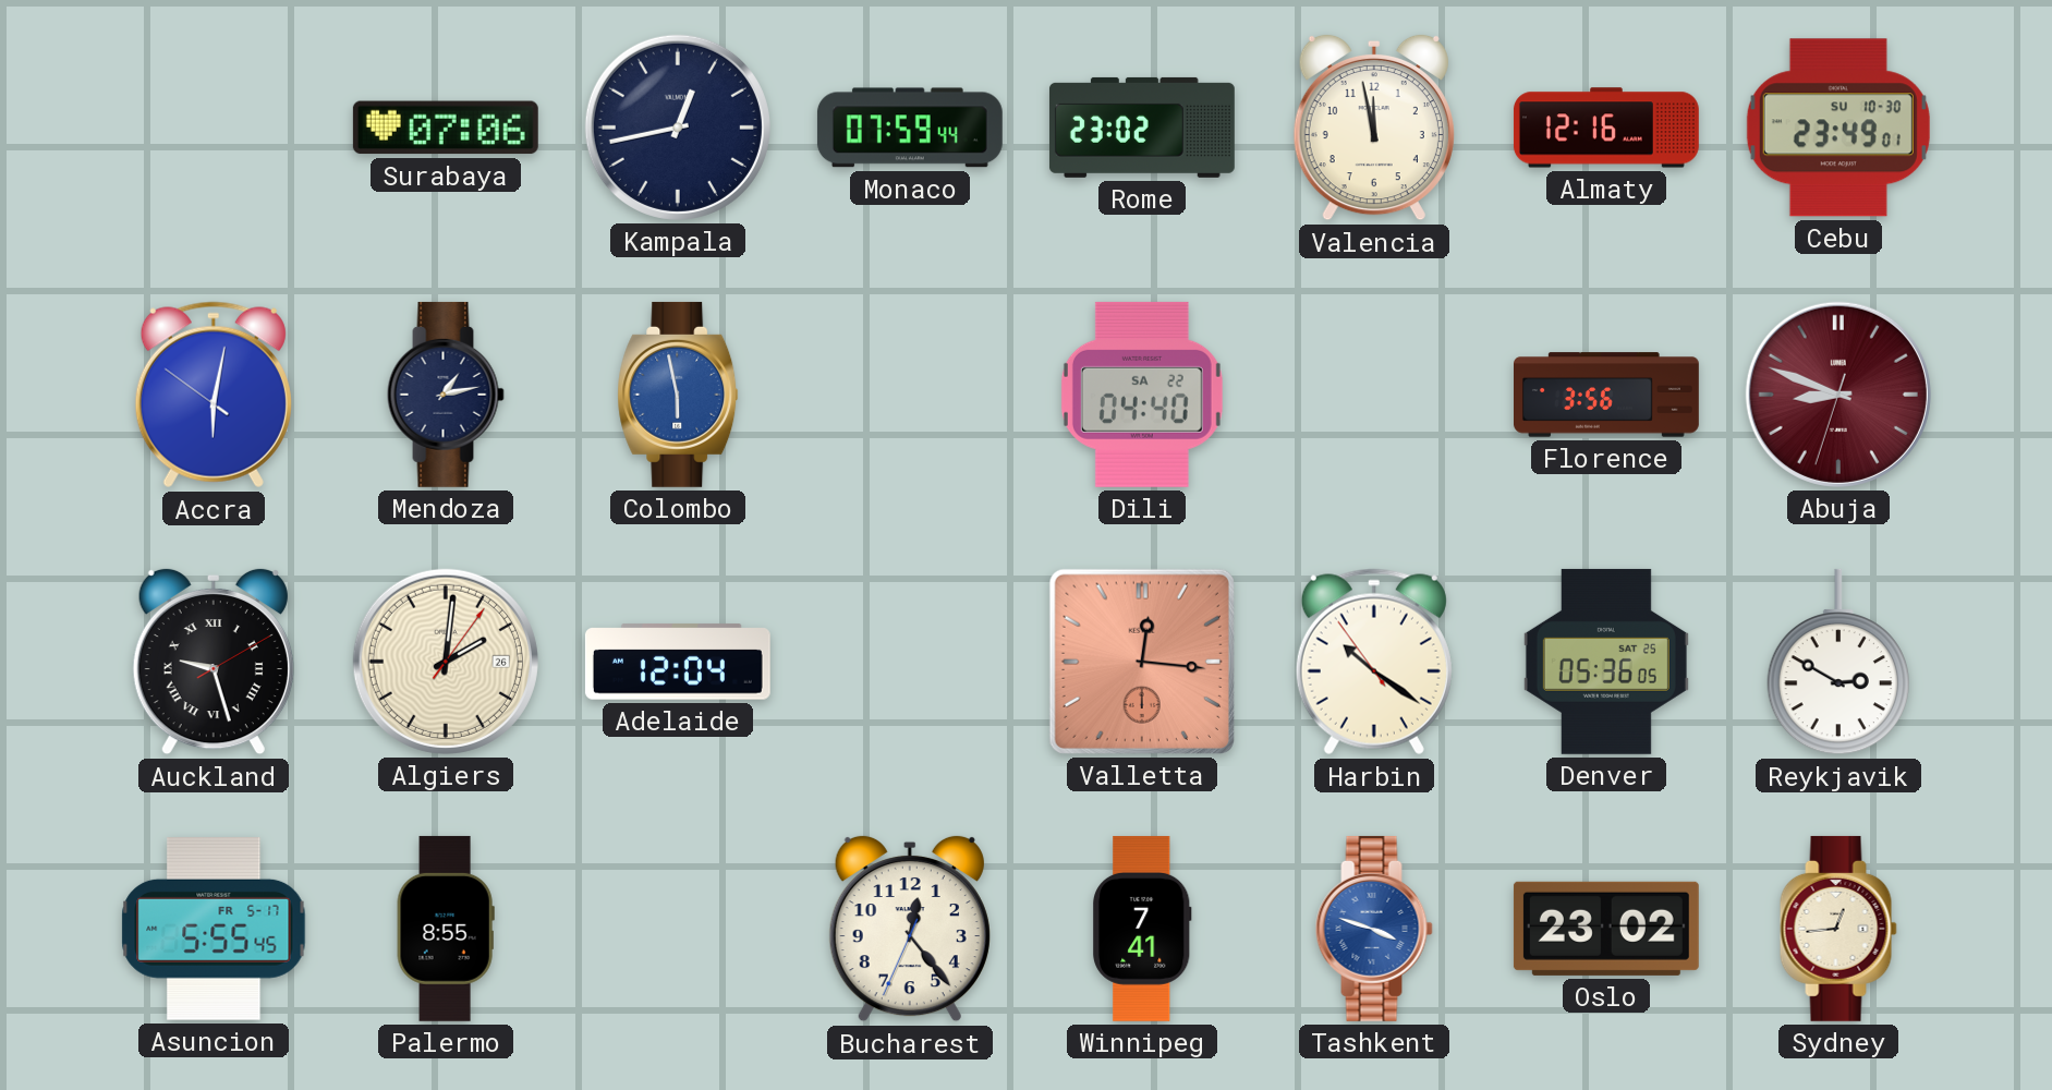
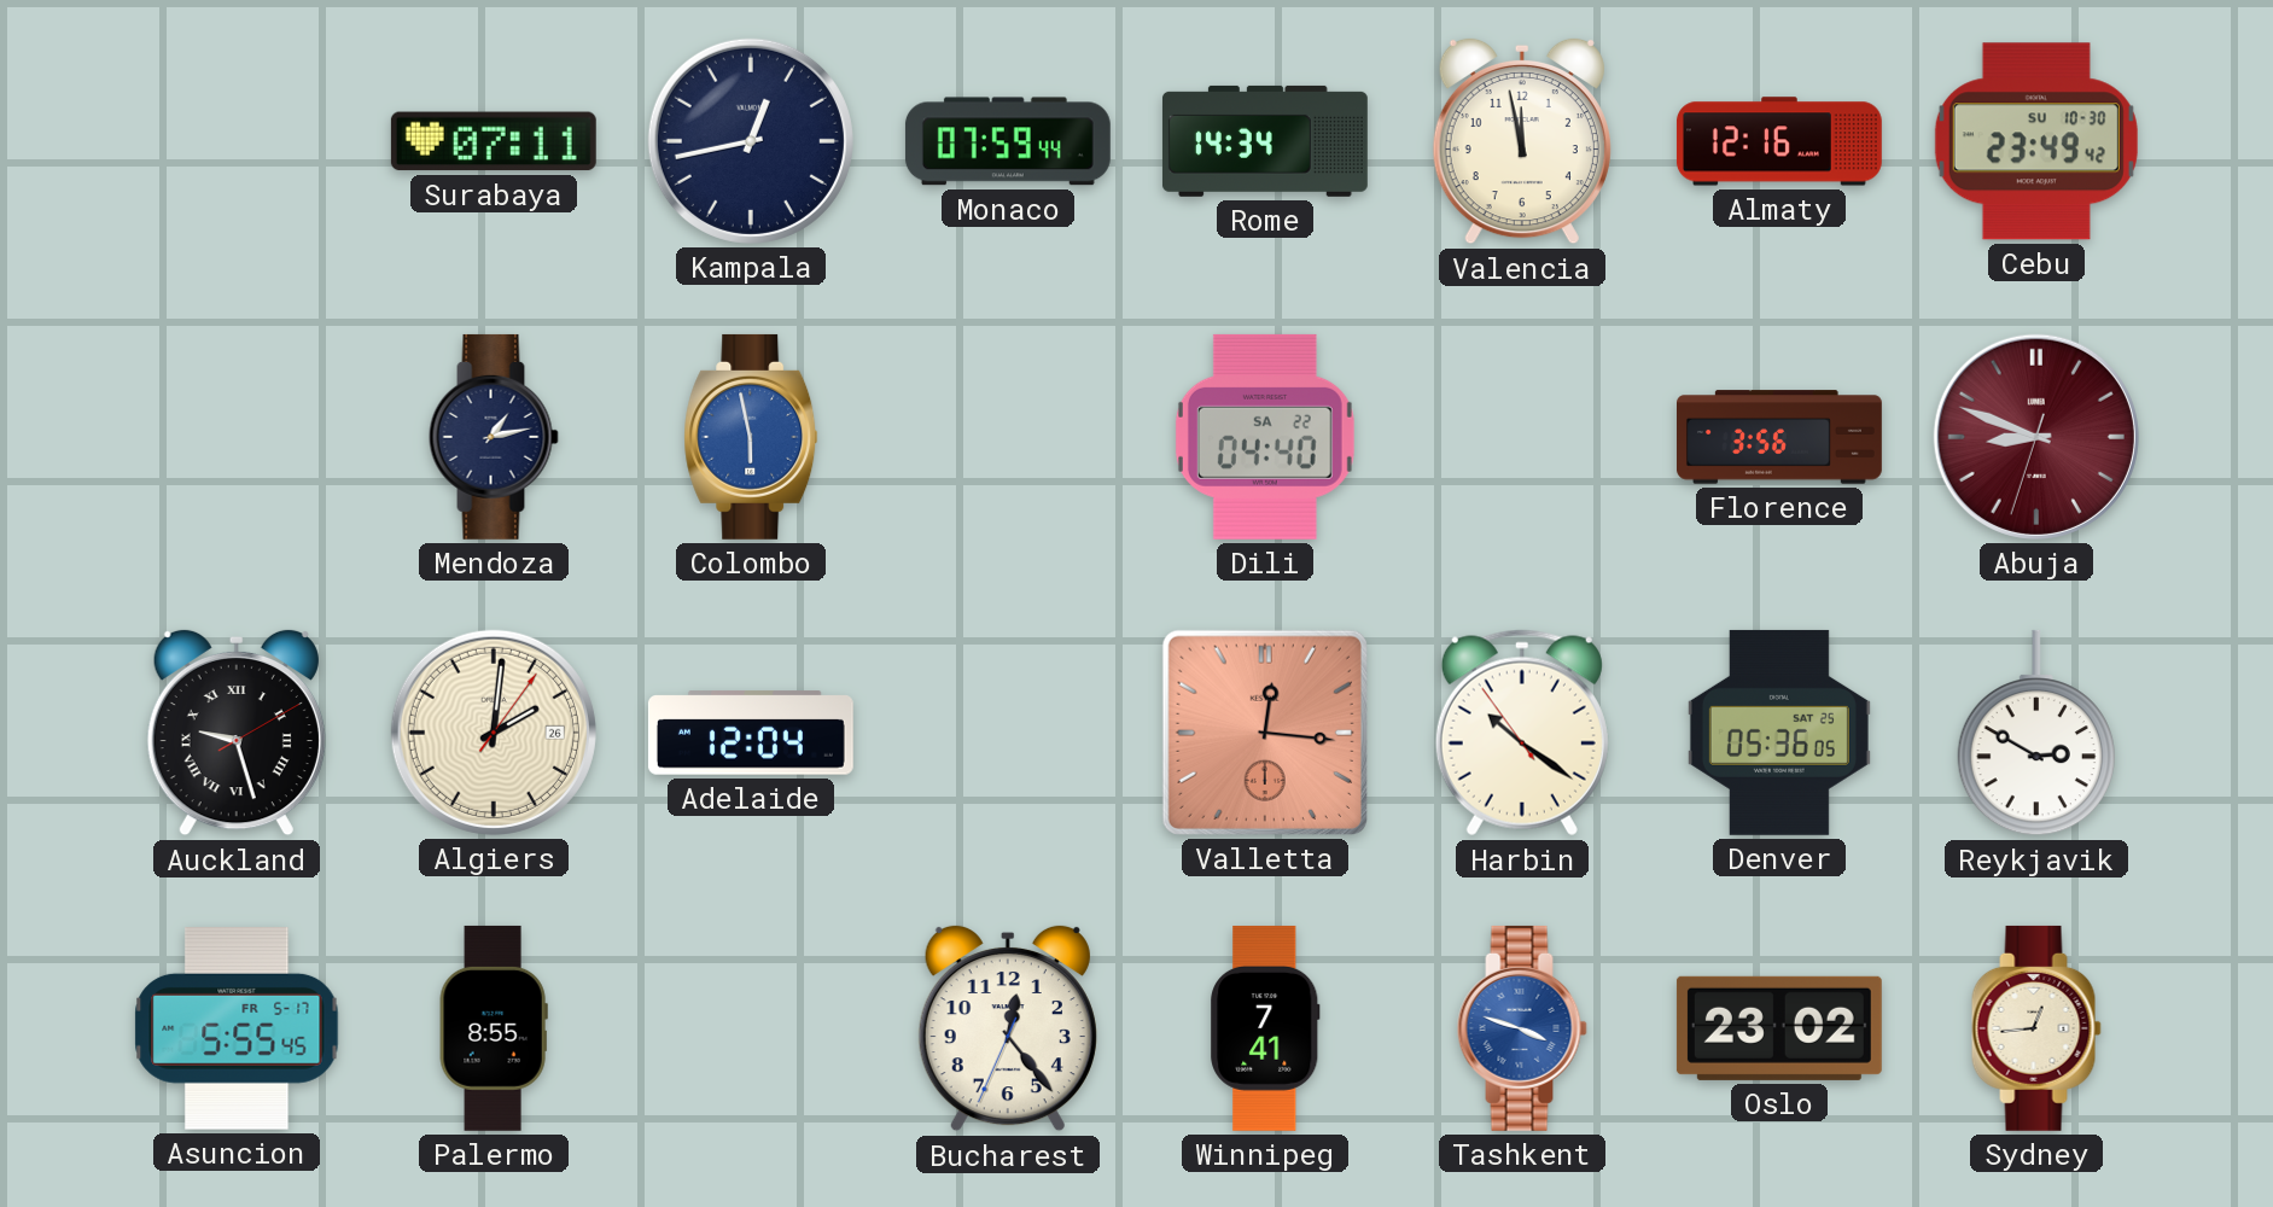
Surabaya: 07:06 -> 07:11
Rome: 23:02 -> 14:34
Cebu: 23:49:01 -> 23:49:42
Accra: 6:01 -> none
